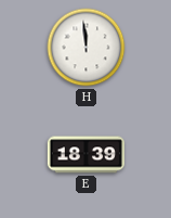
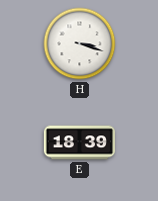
H: 11:59 -> 3:18
